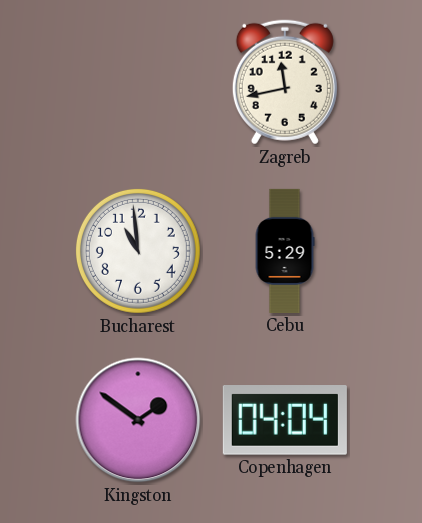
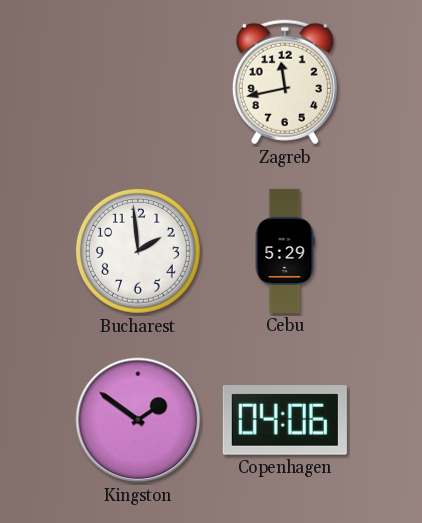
Bucharest: 10:59 -> 1:59
Copenhagen: 04:04 -> 04:06
